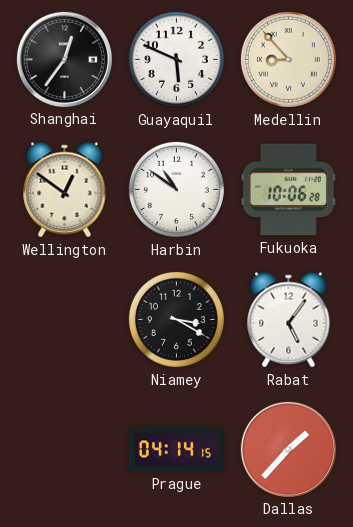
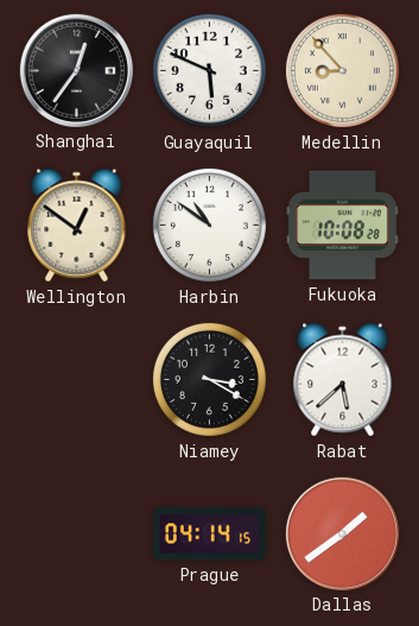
Fukuoka: 10:06 -> 10:08
Rabat: 5:06 -> 5:38
Dallas: 1:37 -> 1:39
